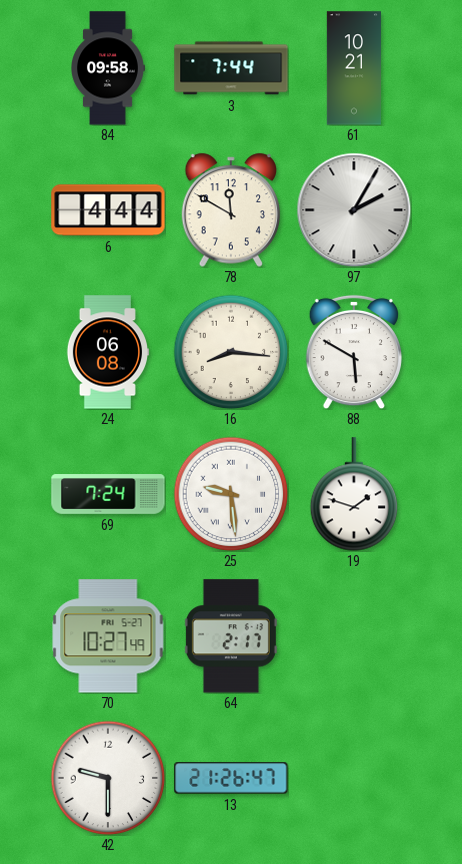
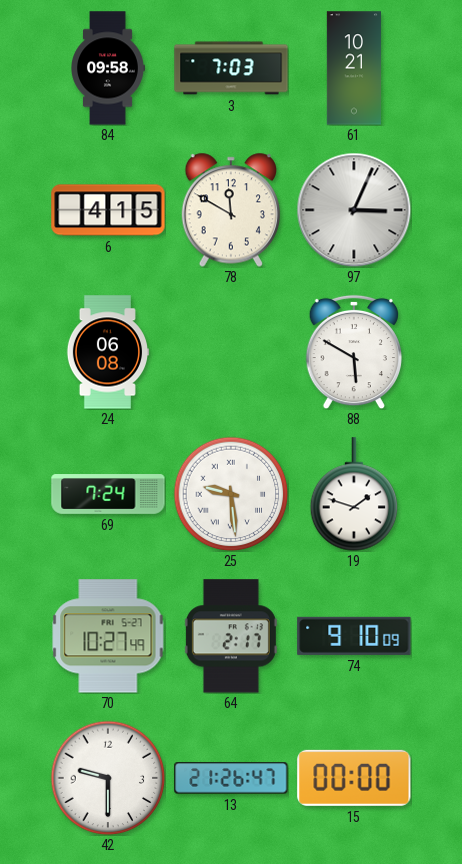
3: 7:44 -> 7:03
6: 4:44 -> 4:15
97: 2:05 -> 3:04
16: 8:16 -> none
74: none -> 9:10
15: none -> 00:00
